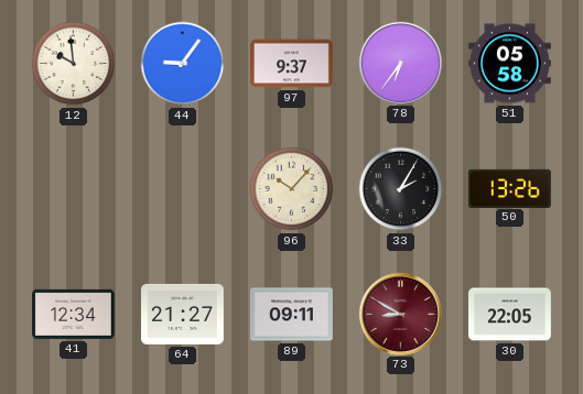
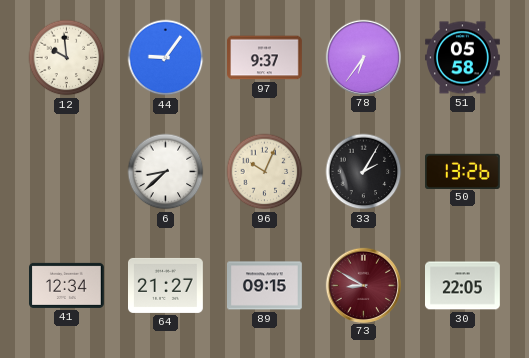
6: none -> 8:38
96: 10:07 -> 10:04
89: 09:11 -> 09:15
